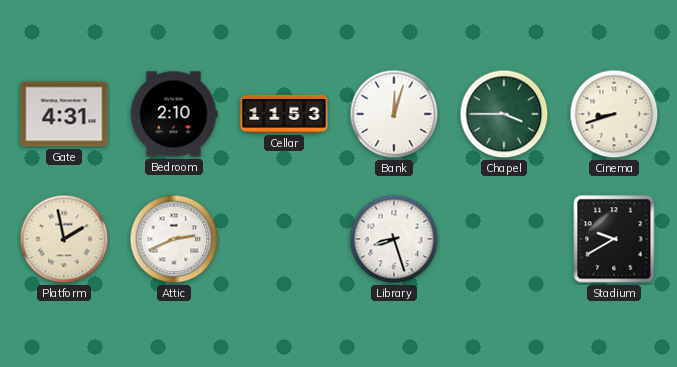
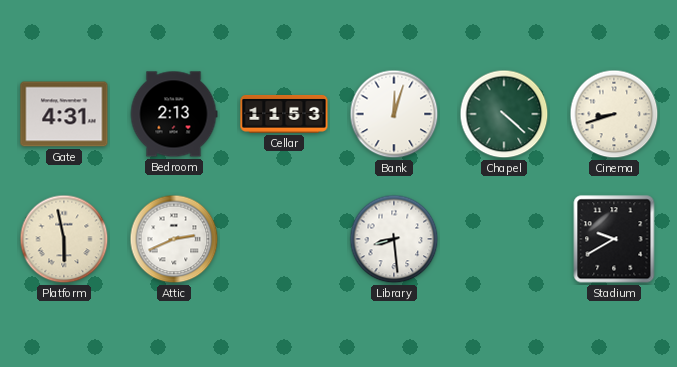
Bedroom: 2:10 -> 2:13
Chapel: 3:45 -> 4:22
Platform: 1:58 -> 5:58
Library: 8:27 -> 8:29
